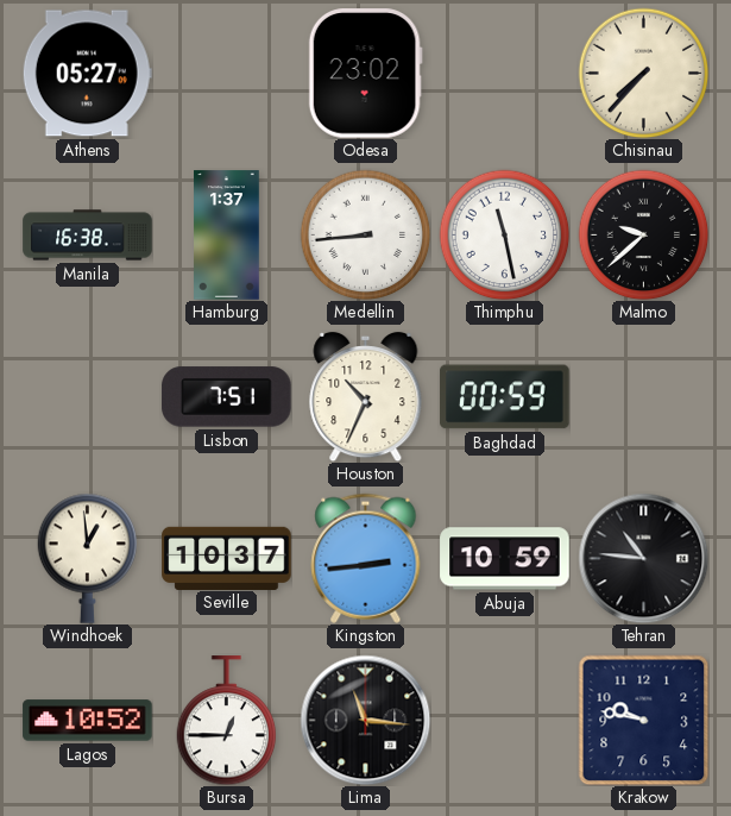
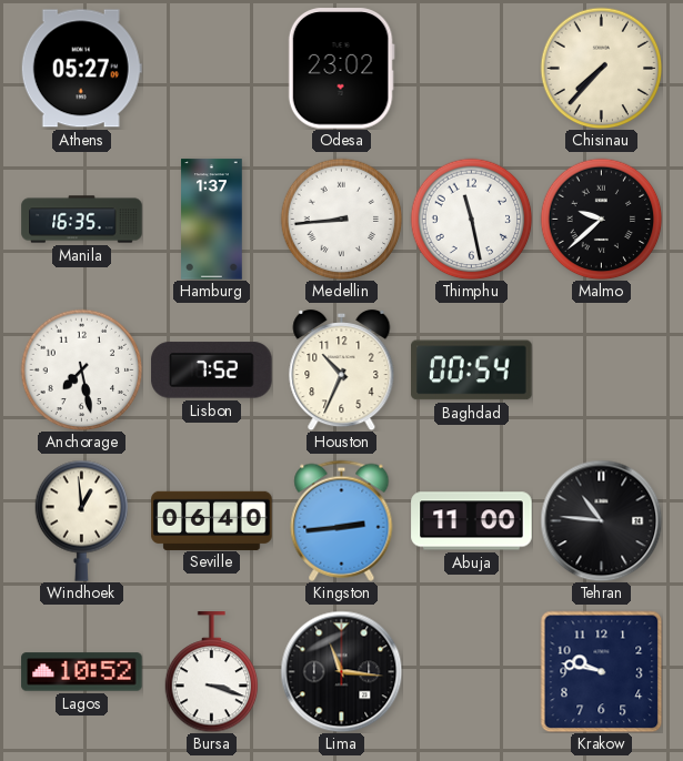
Manila: 16:38 -> 16:35
Anchorage: none -> 7:28
Lisbon: 7:51 -> 7:52
Baghdad: 00:59 -> 00:54
Seville: 10:37 -> 06:40
Abuja: 10:59 -> 11:00
Bursa: 12:45 -> 3:18
